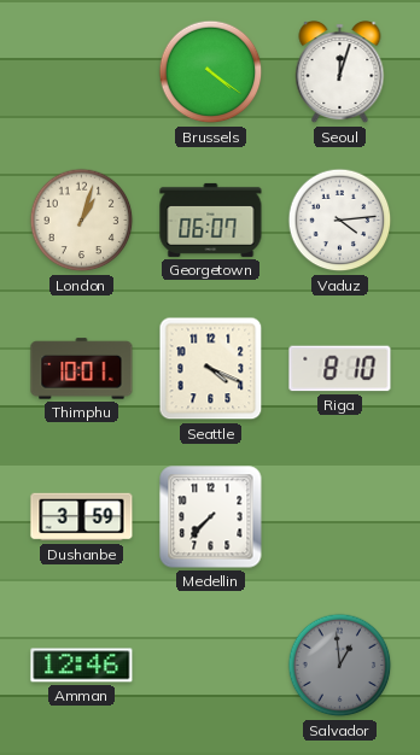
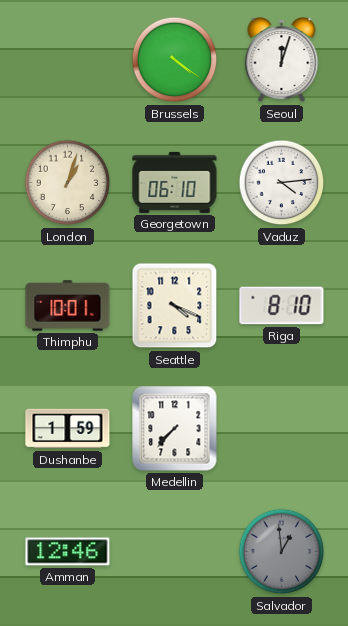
Georgetown: 06:07 -> 06:10
Dushanbe: 3:59 -> 1:59
